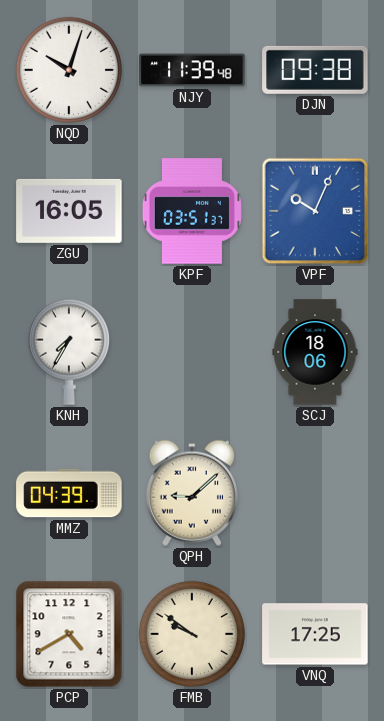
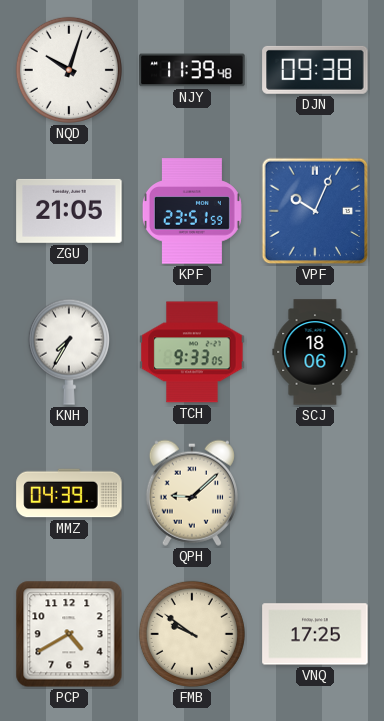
ZGU: 16:05 -> 21:05
KPF: 03:51 -> 23:51
TCH: none -> 9:33
